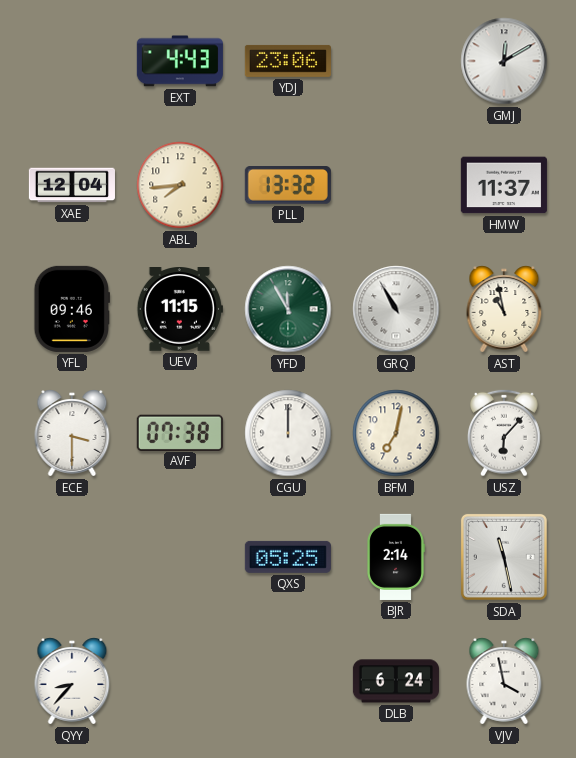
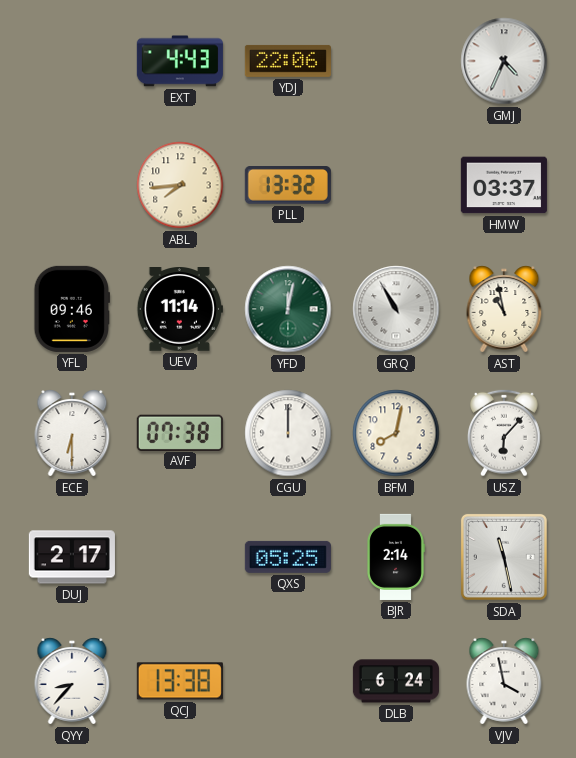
YDJ: 23:06 -> 22:06
GMJ: 12:10 -> 4:34
XAE: 12:04 -> none
HMW: 11:37 -> 03:37
UEV: 11:15 -> 11:14
YFD: 11:55 -> 12:02
ECE: 3:30 -> 6:30
BFM: 7:02 -> 8:02
DUJ: none -> 2:17
QCJ: none -> 13:38
